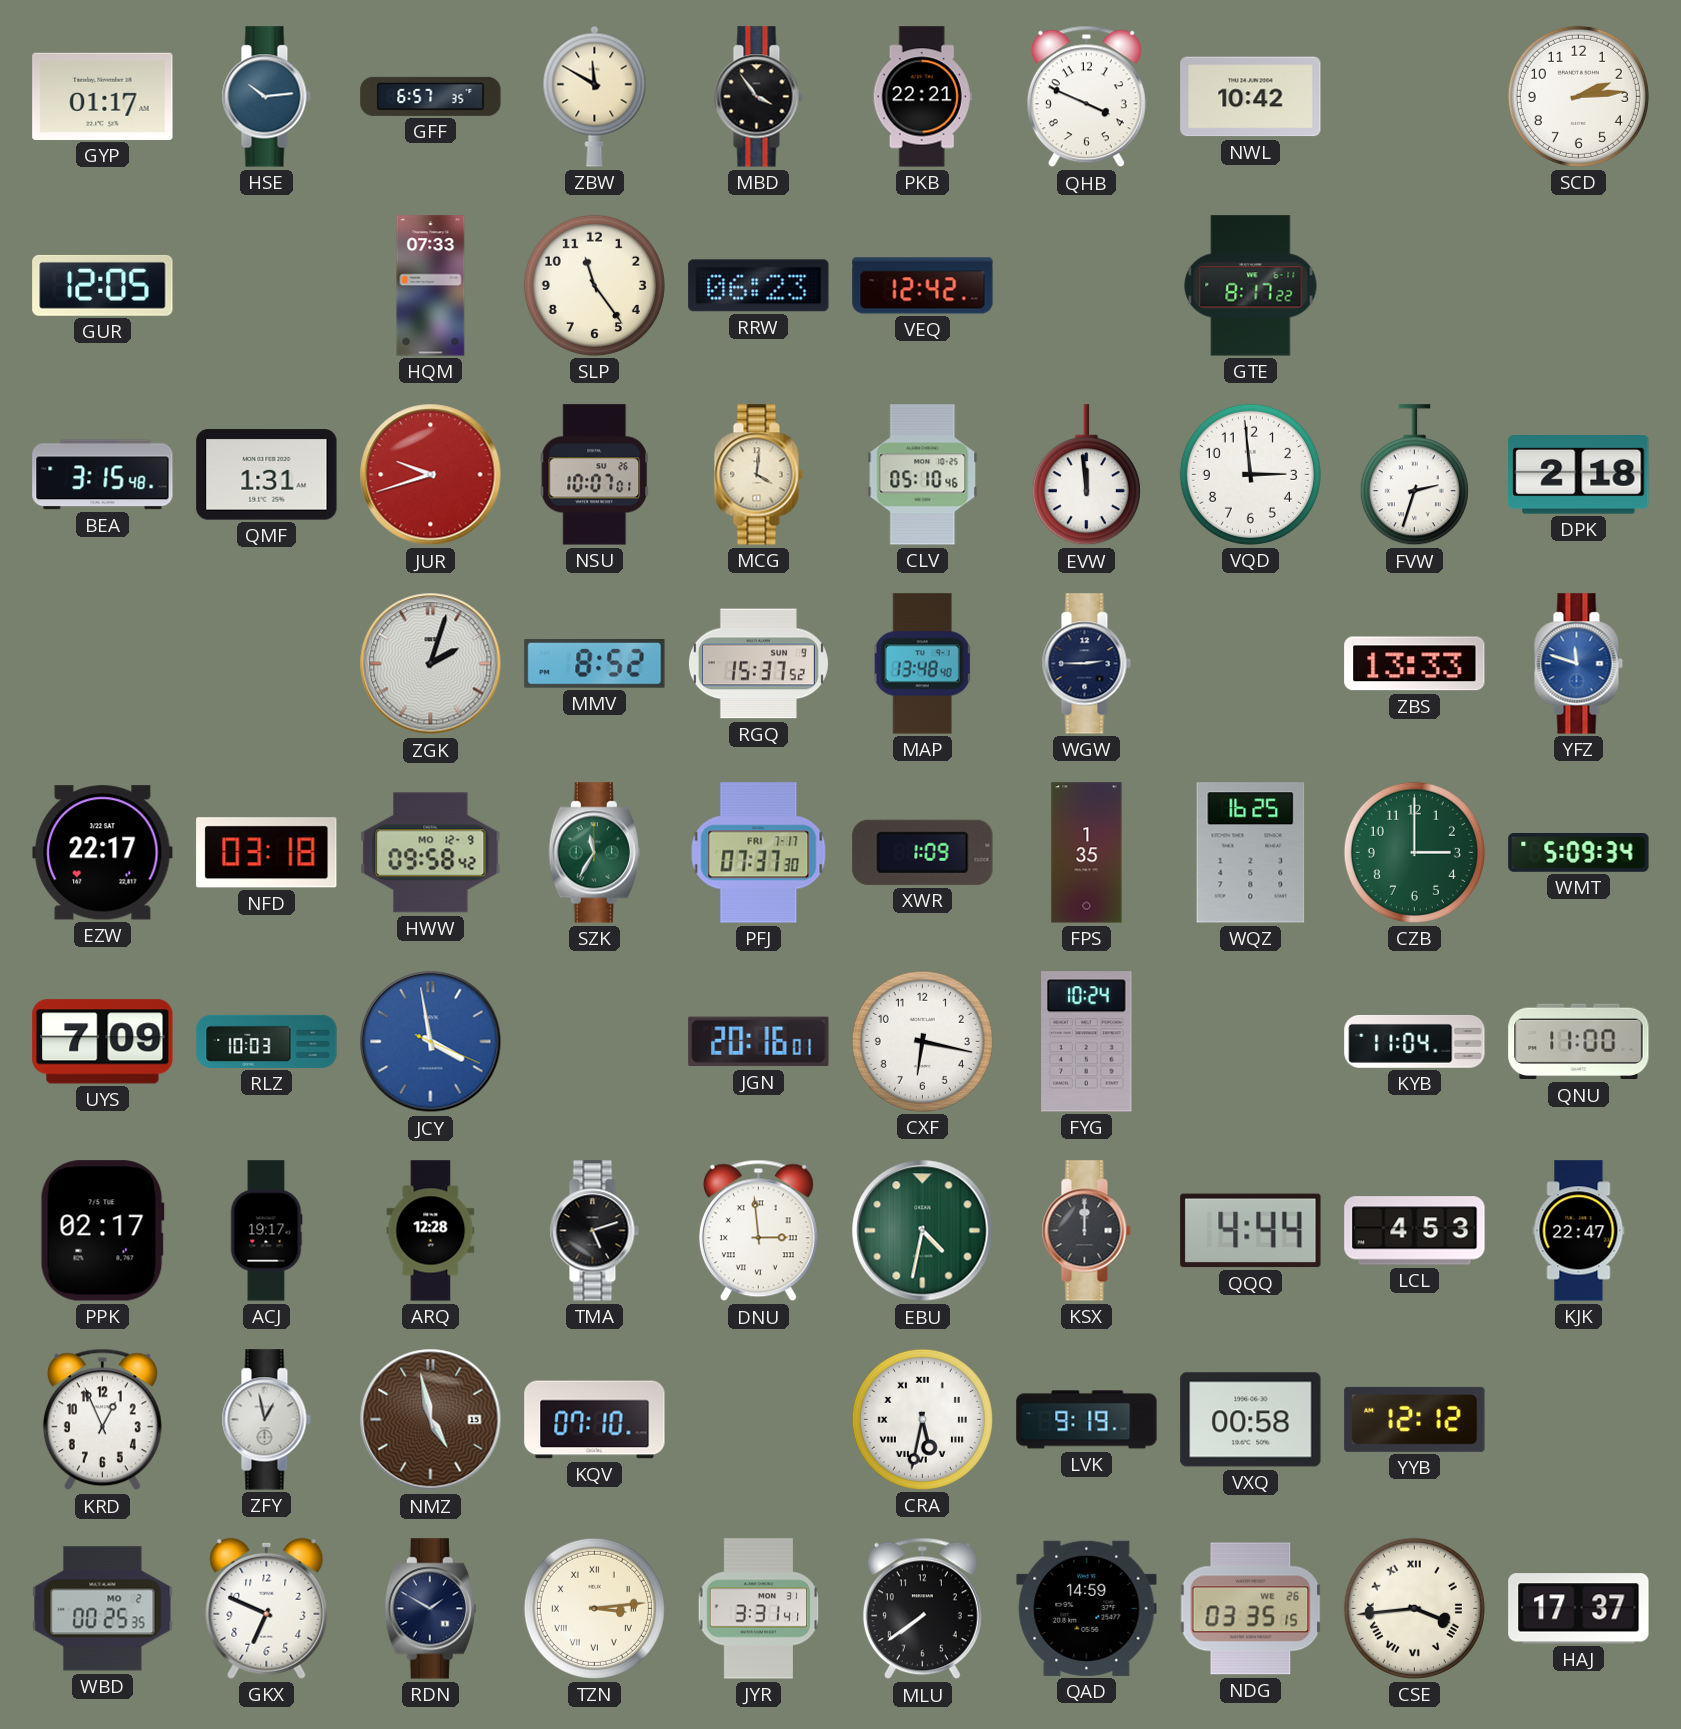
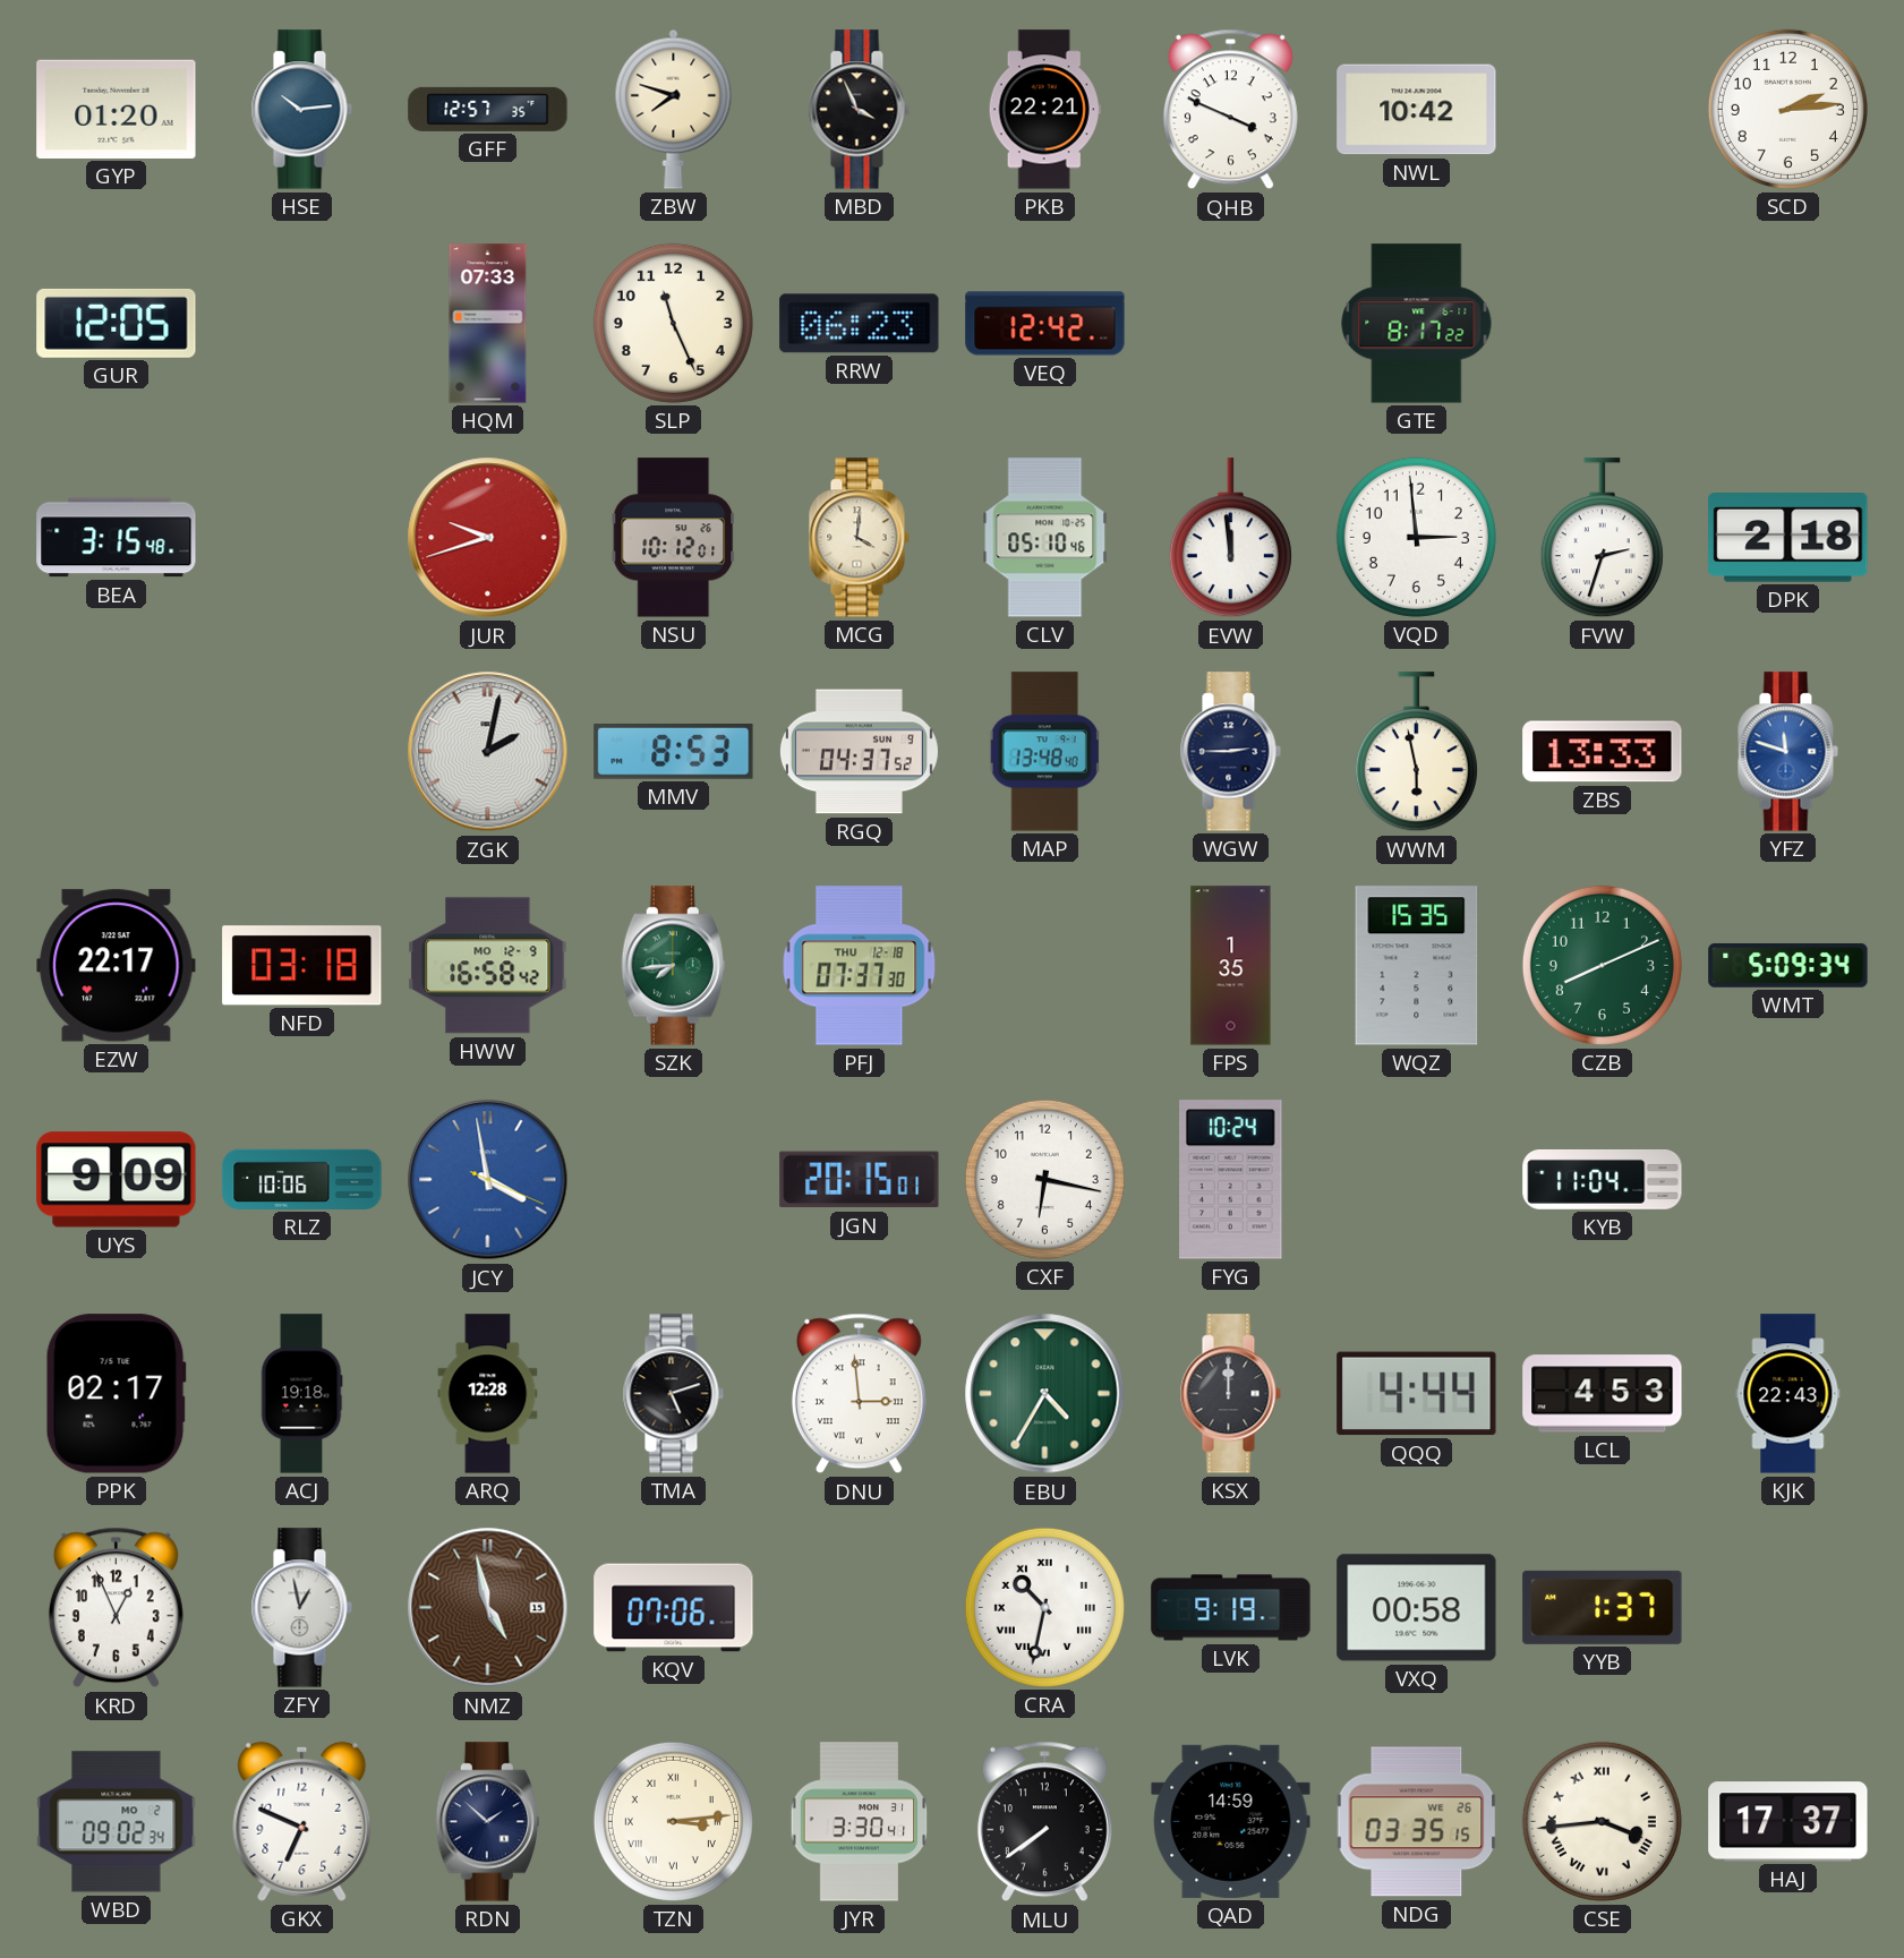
GYP: 01:17 -> 01:20
GFF: 6:57 -> 12:57
ZBW: 11:50 -> 7:48
MBD: 3:54 -> 3:56
SLP: 11:24 -> 11:26
QMF: 1:31 -> none
NSU: 10:07 -> 10:12
ZGK: 2:03 -> 2:02
MMV: 8:52 -> 8:53
RGQ: 15:37 -> 04:37
WWM: none -> 5:58
HWW: 09:58 -> 16:58
SZK: 11:35 -> 7:44
PFJ date: FRI 7-17 -> THU 12-18
XWR: 1:09 -> none
WQZ: 16:25 -> 15:35
CZB: 3:00 -> 8:11
UYS: 7:09 -> 9:09
RLZ: 10:03 -> 10:06
JGN: 20:16 -> 20:15
QNU: 11:00 -> none
ACJ: 19:17 -> 19:18
EBU: 4:32 -> 4:35
KJK: 22:47 -> 22:43
KQV: 07:10 -> 07:06
CRA: 5:32 -> 10:32
YYB: 12:12 -> 1:37
WBD: 00:25 -> 09:02
RDN: 1:50 -> 1:52
JYR: 3:31 -> 3:30
